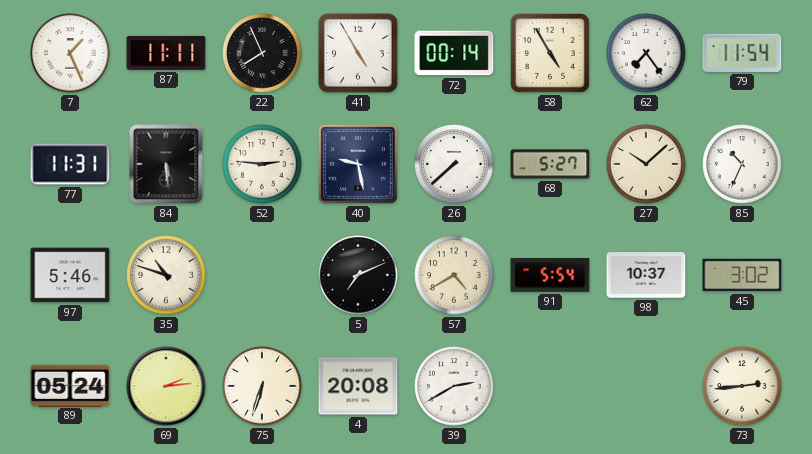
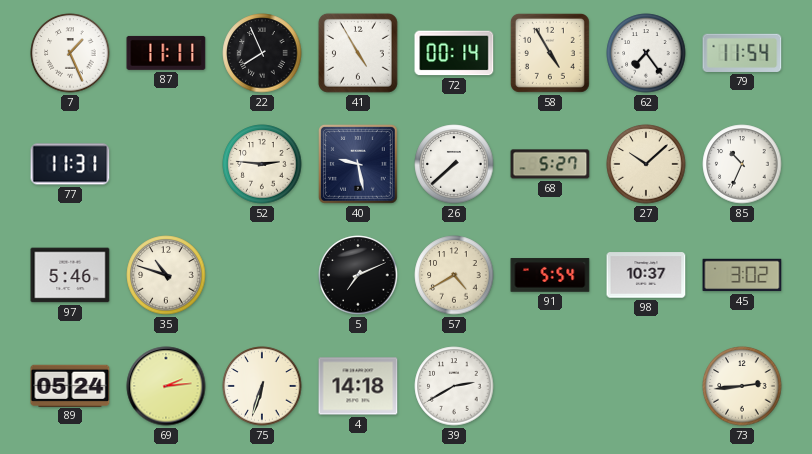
84: 5:29 -> none
4: 20:08 -> 14:18
